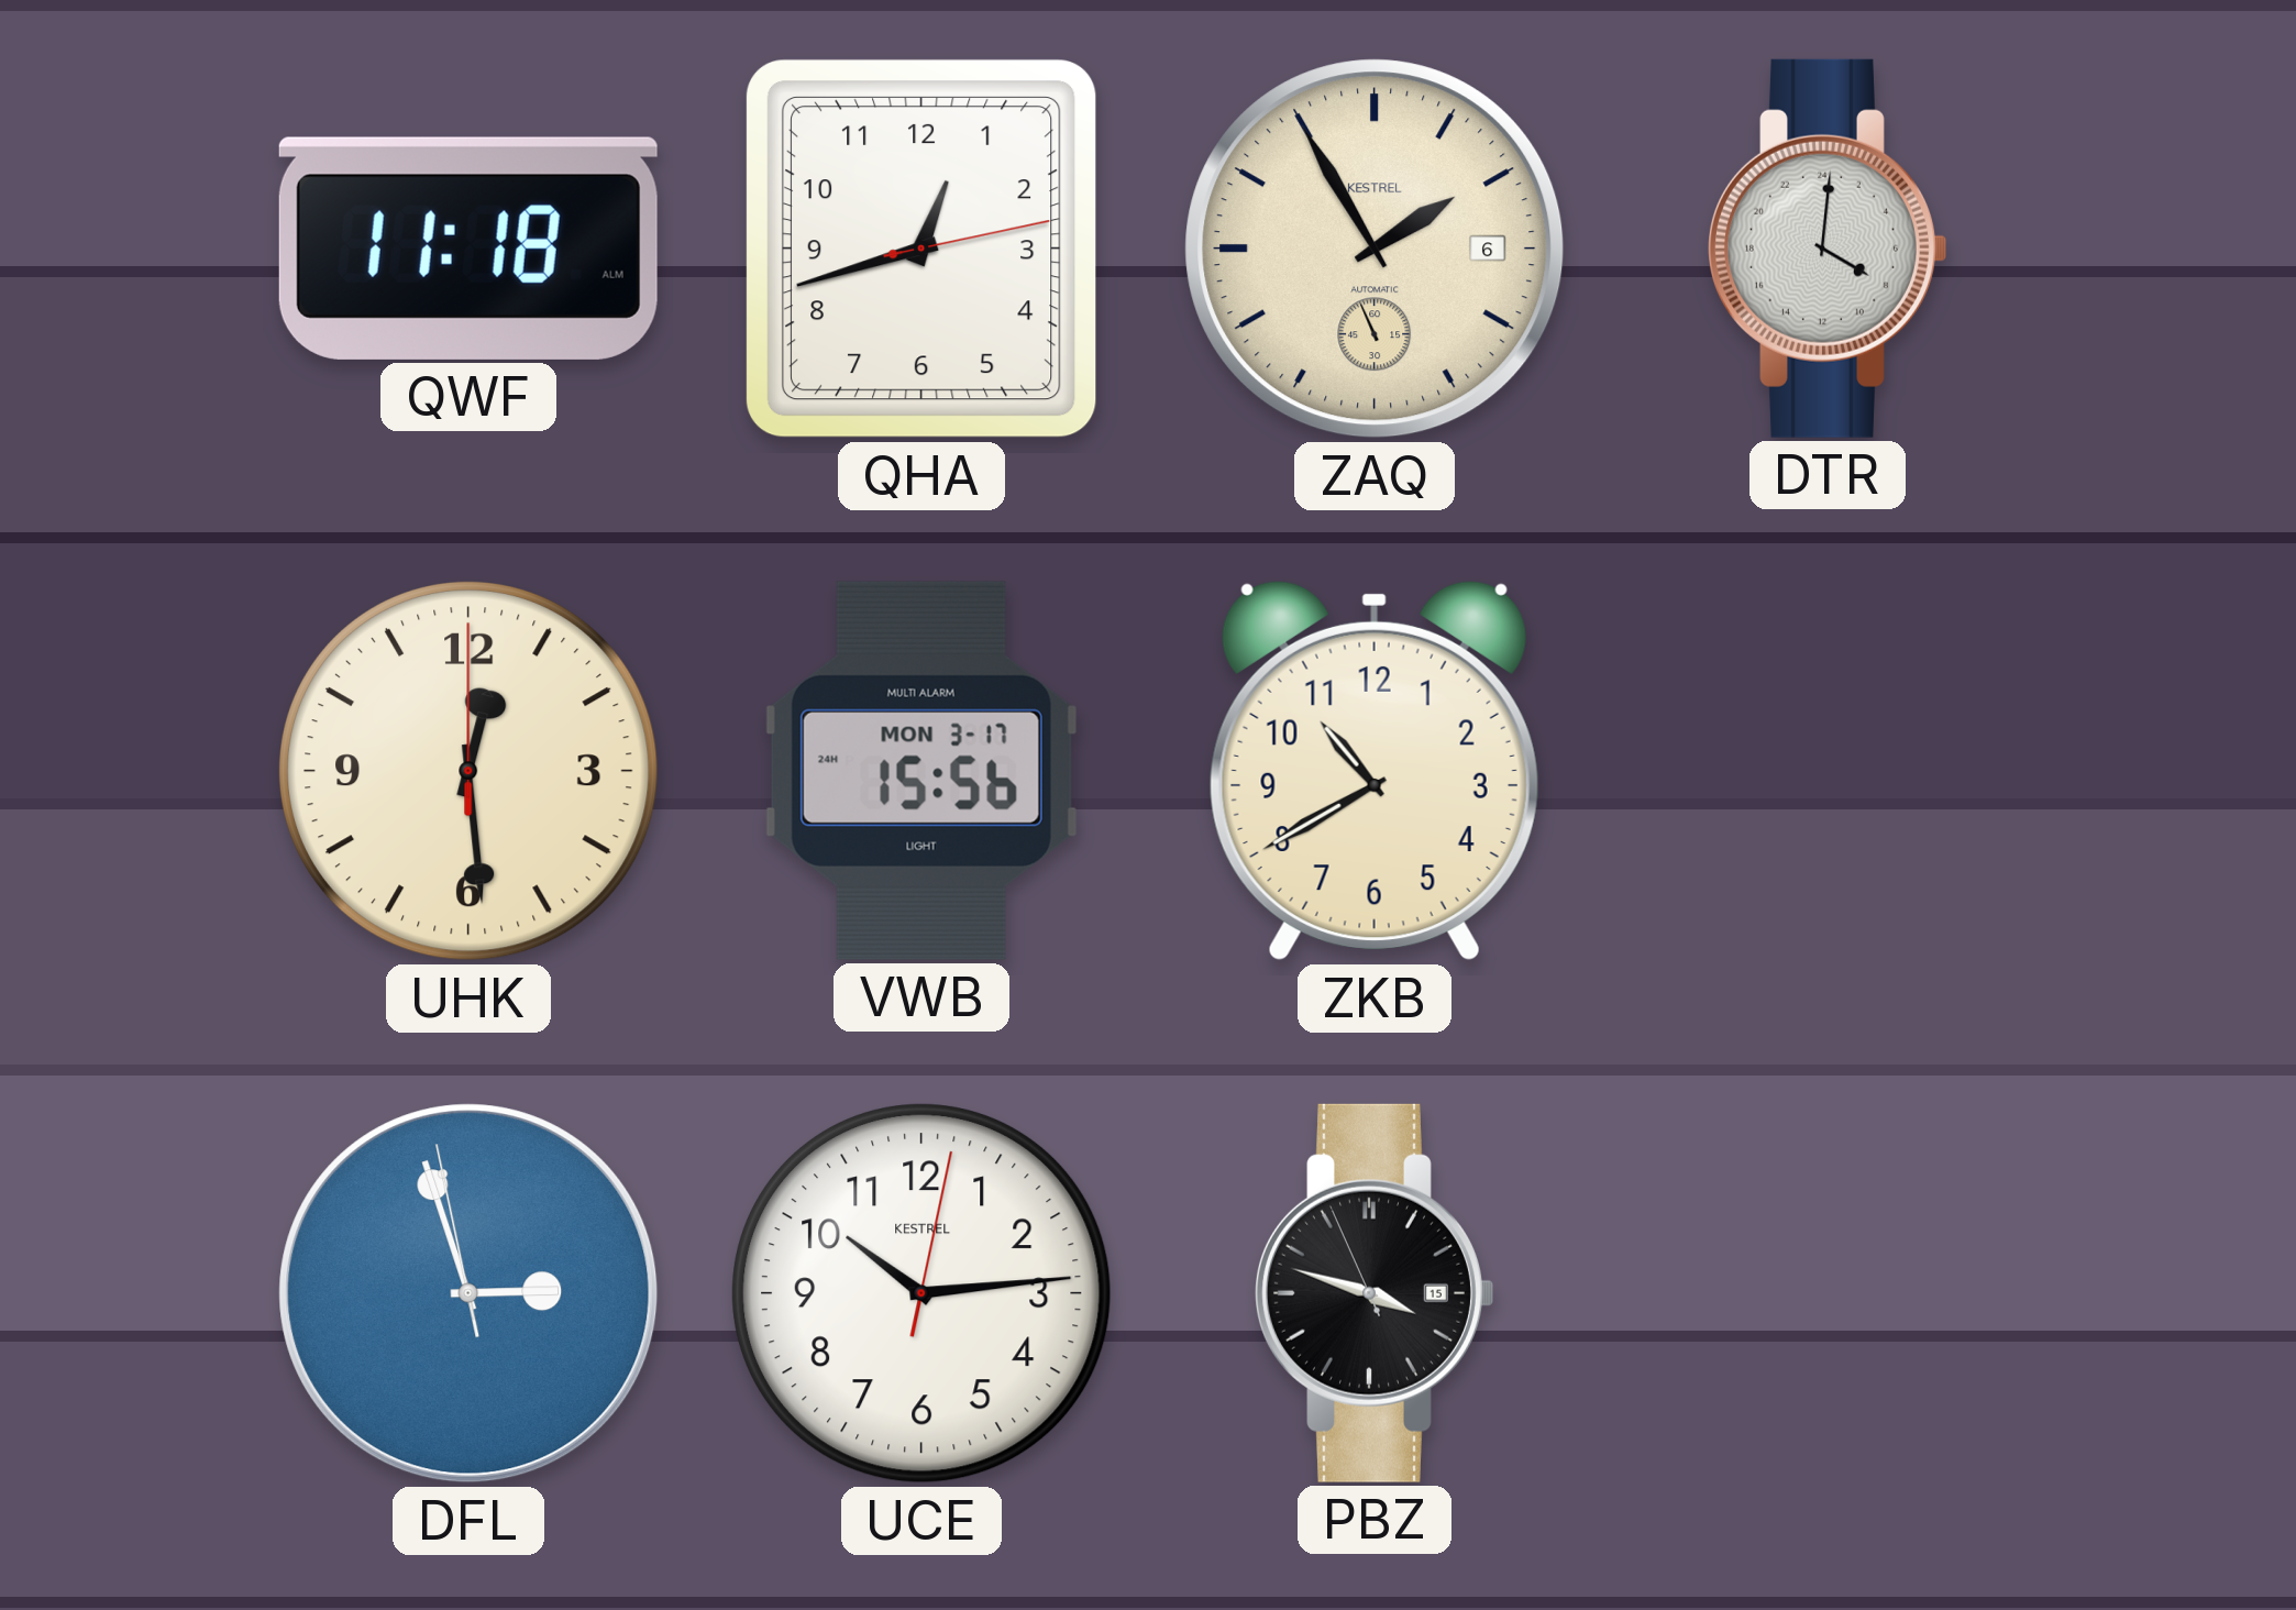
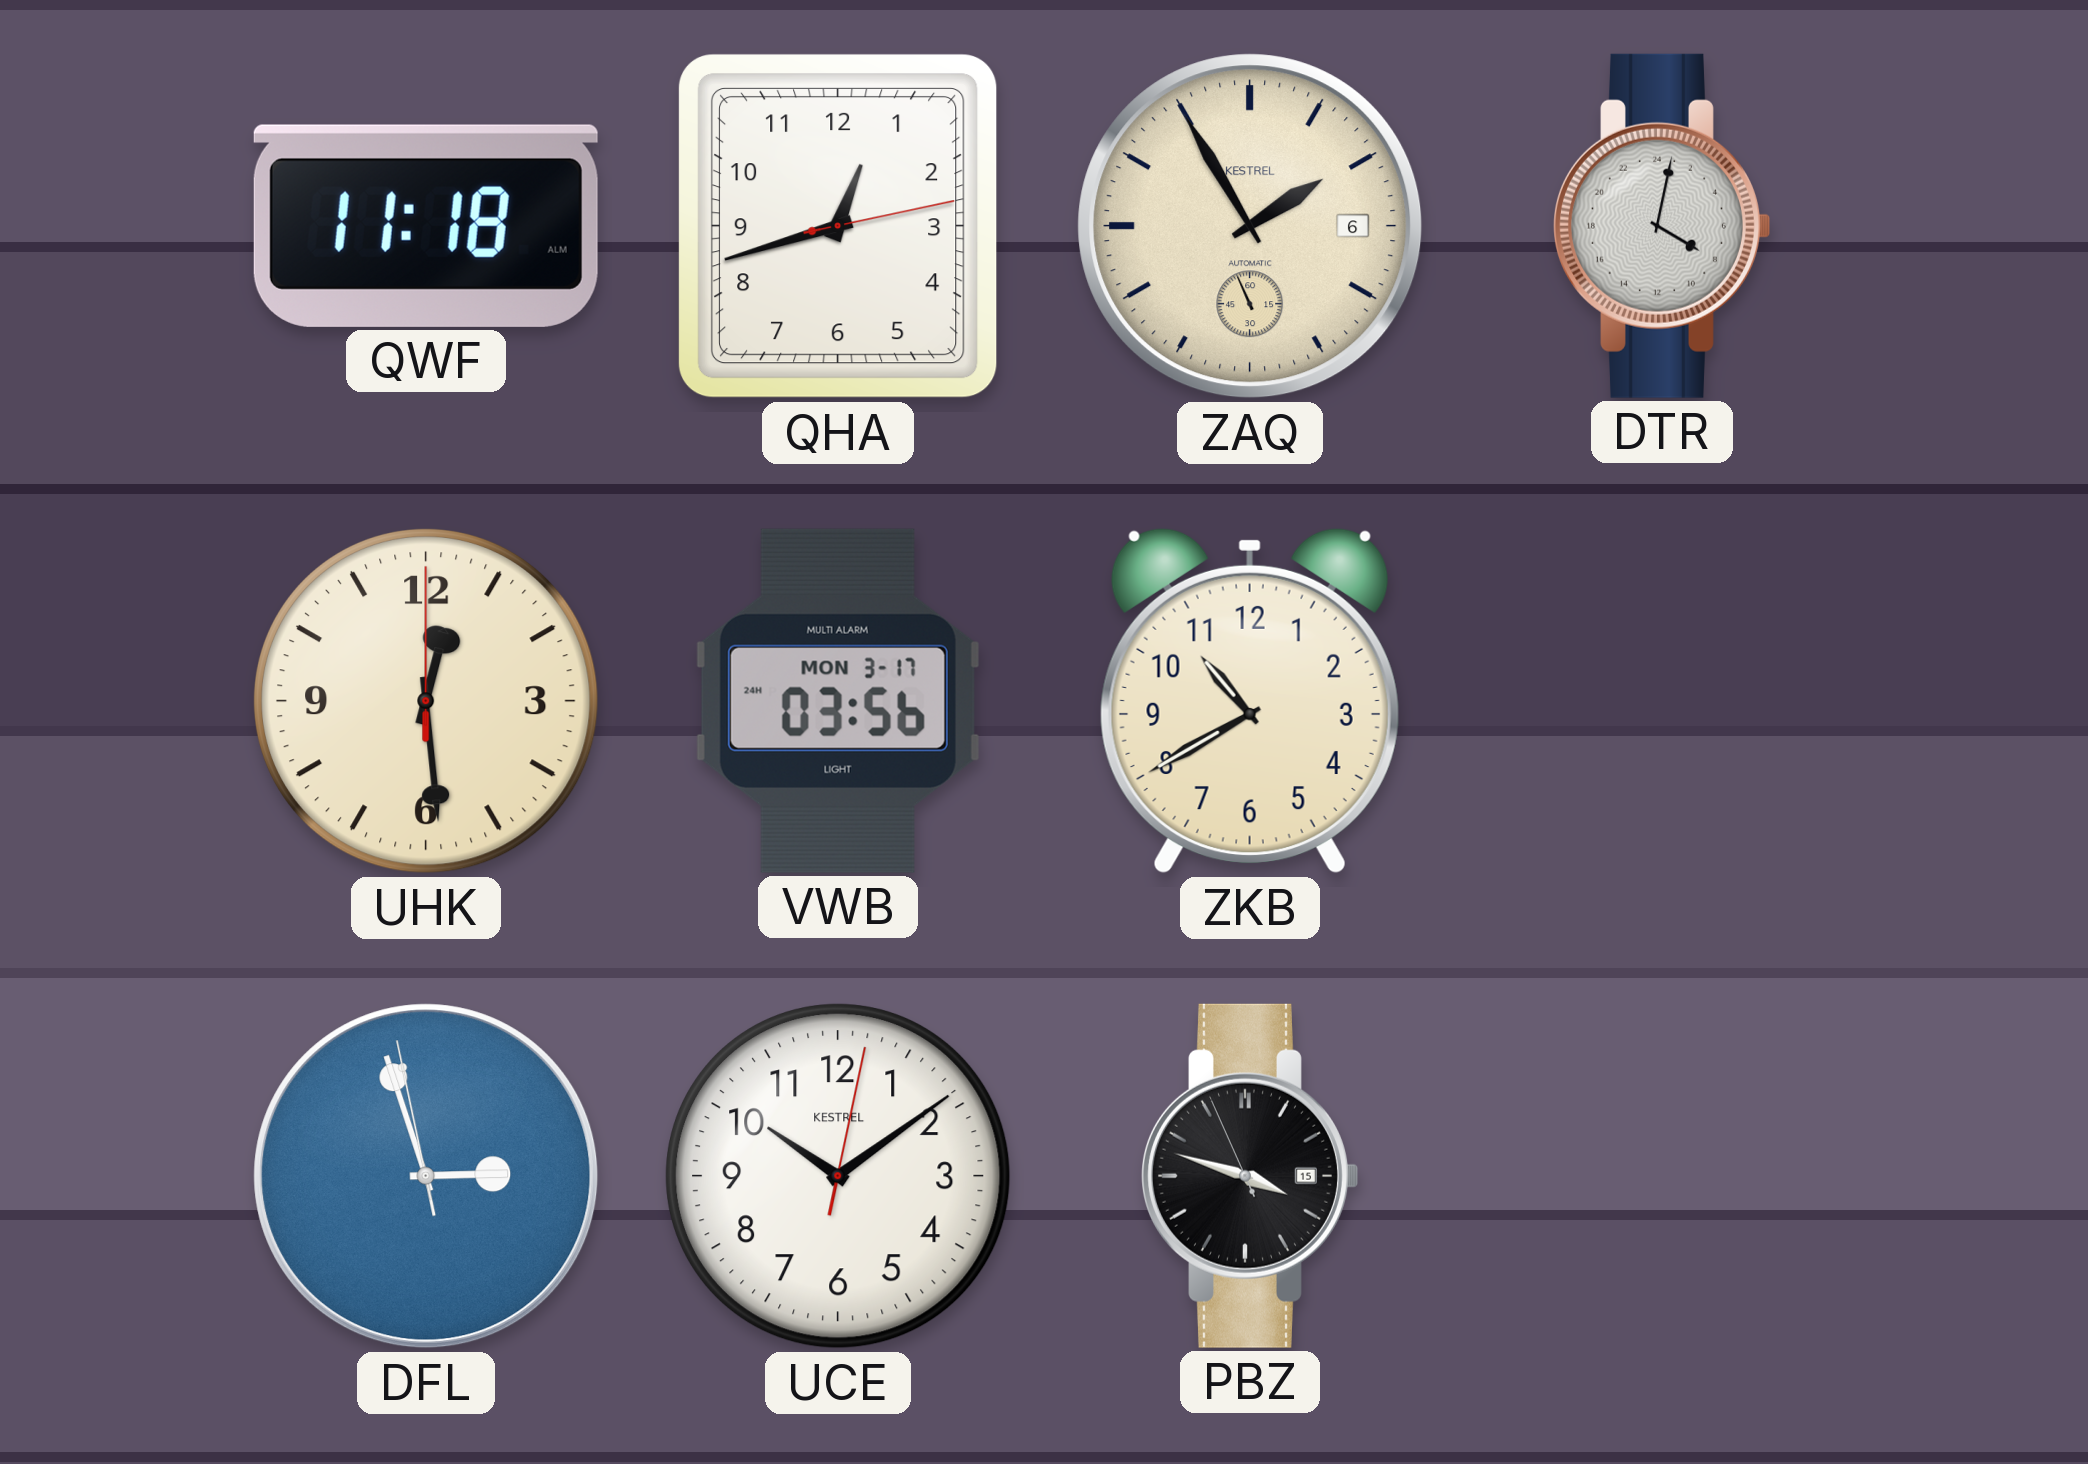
DTR: 8:01 -> 8:02
VWB: 15:56 -> 03:56
UCE: 10:14 -> 10:09
